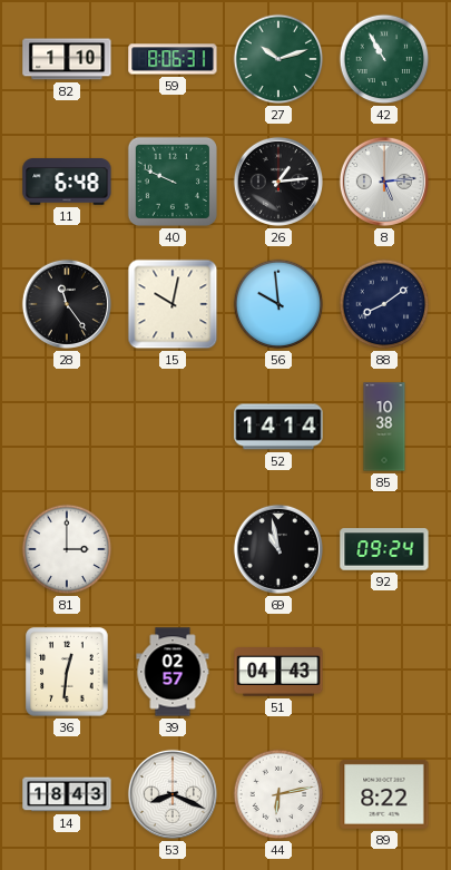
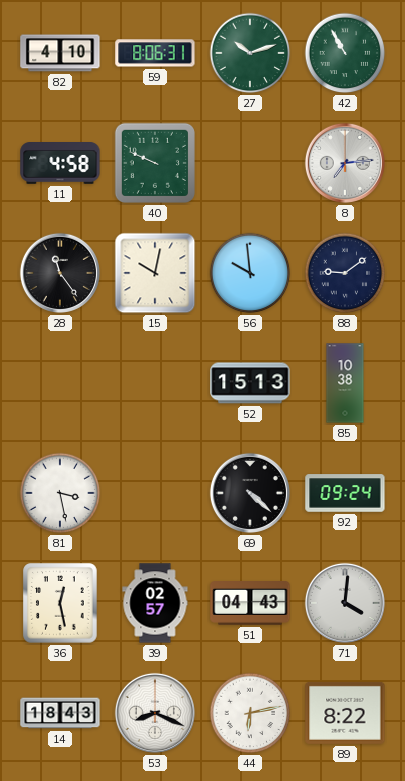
82: 1:10 -> 4:10
11: 6:48 -> 4:58
26: 1:14 -> none
8: 5:14 -> 7:14
88: 8:09 -> 9:09
52: 14:14 -> 15:13
81: 3:00 -> 3:28
69: 10:58 -> 4:22
36: 12:31 -> 12:28
71: none -> 4:01
